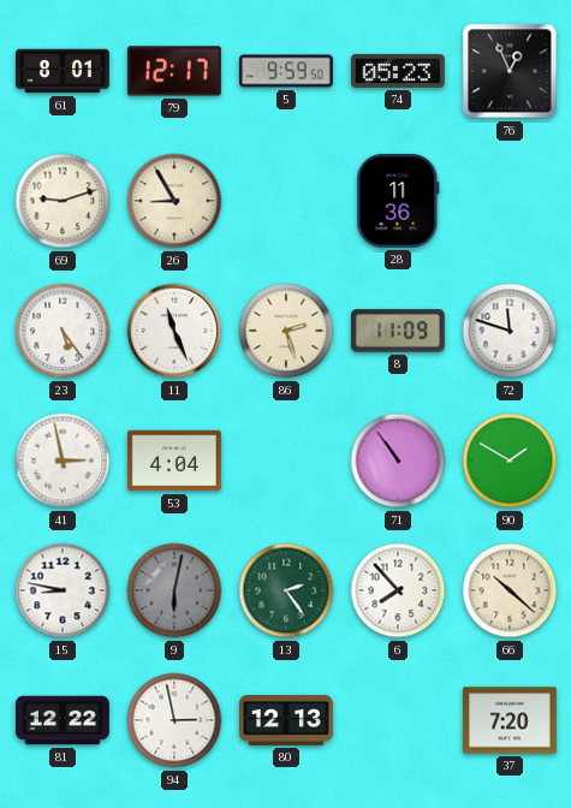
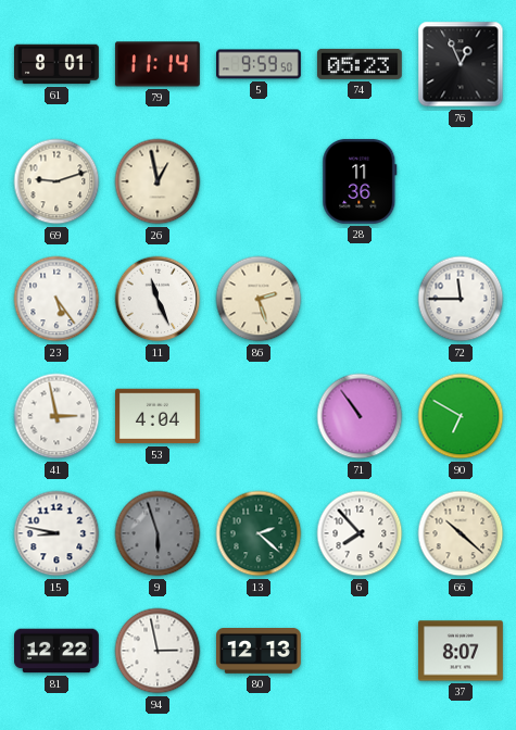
79: 12:17 -> 11:14
26: 8:55 -> 12:58
8: 11:09 -> none
72: 11:48 -> 11:45
90: 1:50 -> 6:50
9: 6:02 -> 5:57
13: 2:24 -> 2:22
37: 7:20 -> 8:07
